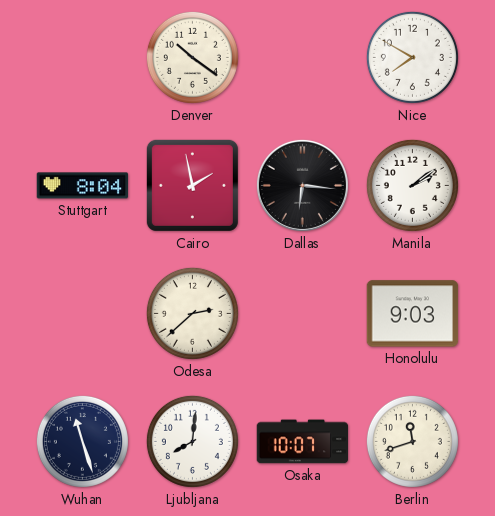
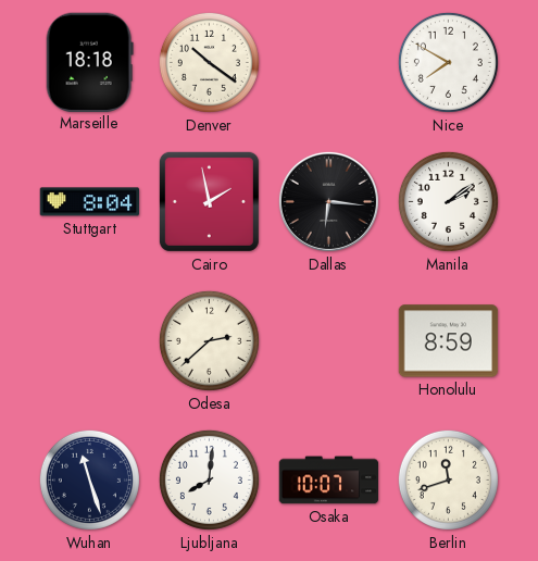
Marseille: none -> 18:18
Honolulu: 9:03 -> 8:59
